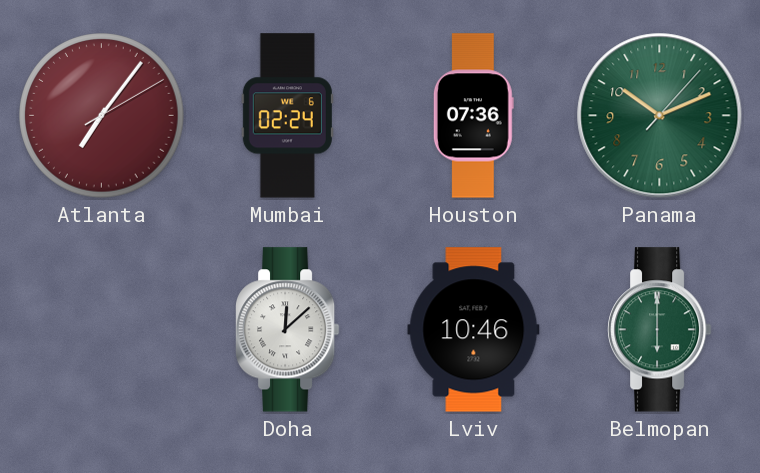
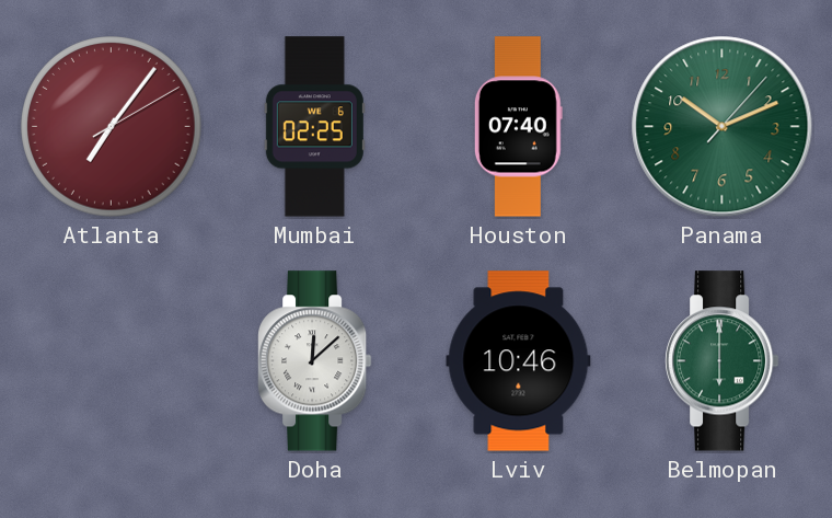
Mumbai: 02:24 -> 02:25
Houston: 07:36 -> 07:40
